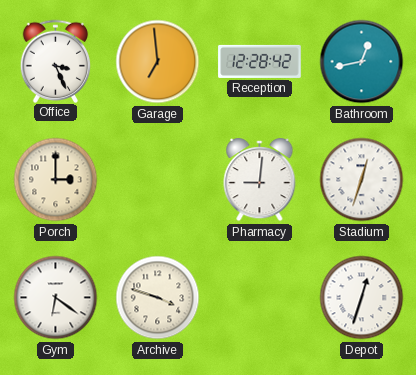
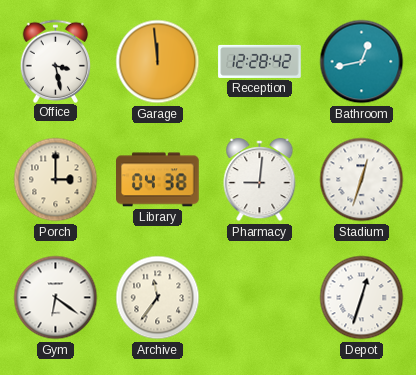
Office: 3:26 -> 3:28
Garage: 6:59 -> 11:59
Library: none -> 04:38
Archive: 3:48 -> 11:36
